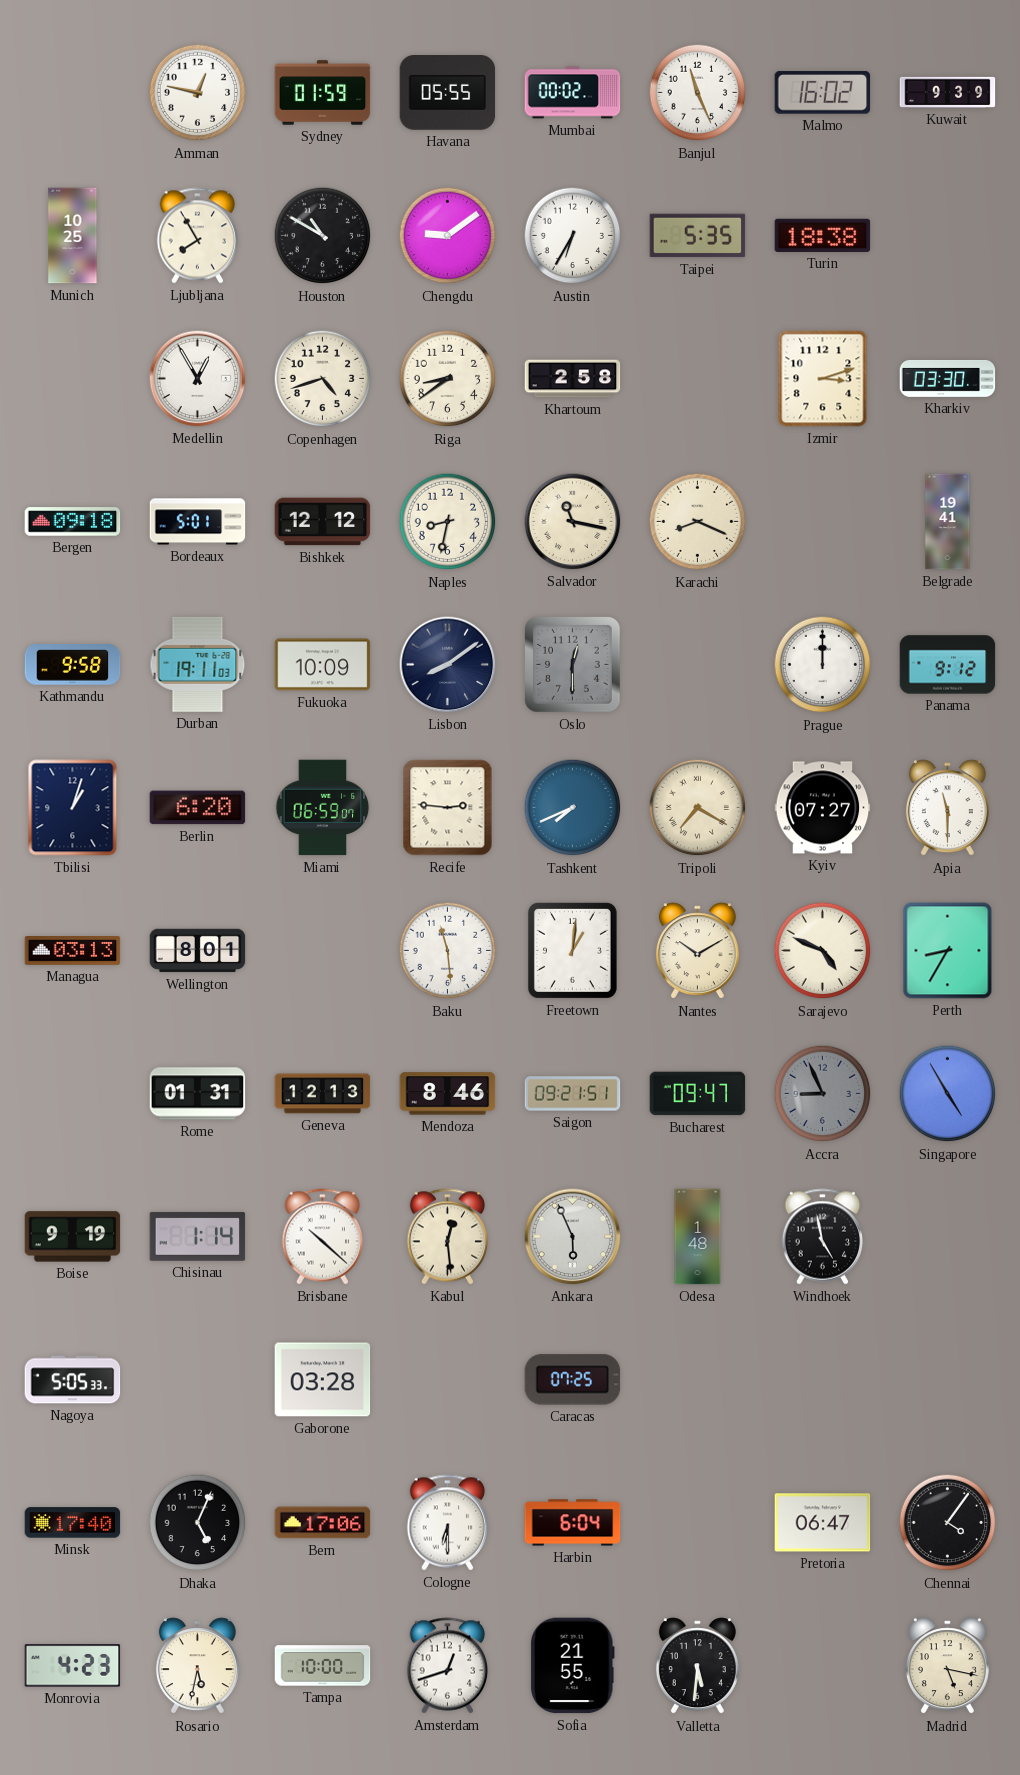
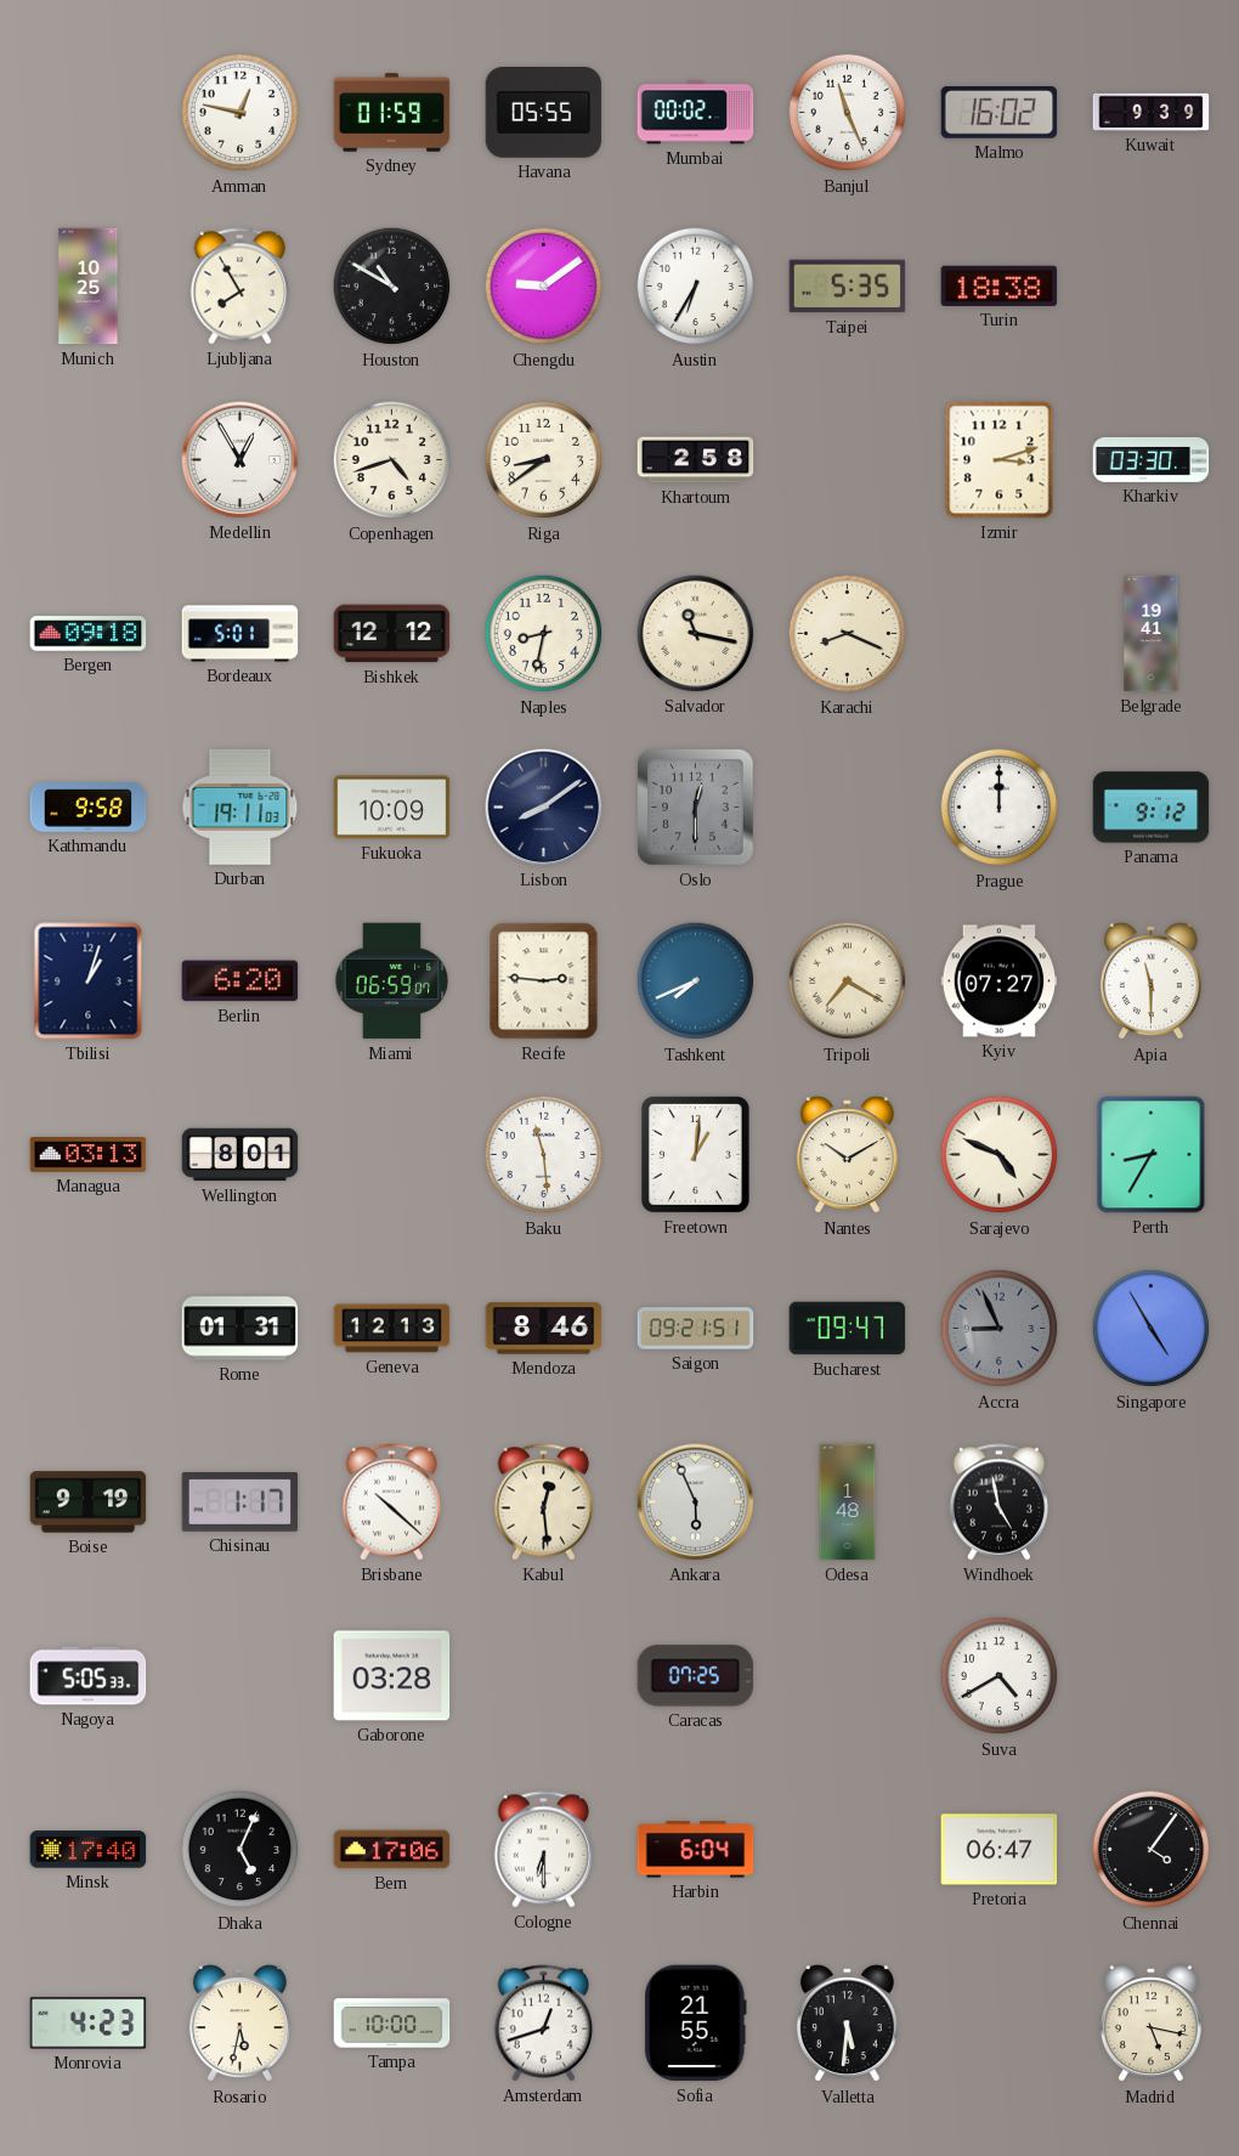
Chisinau: 1:14 -> 1:17
Suva: none -> 4:40
